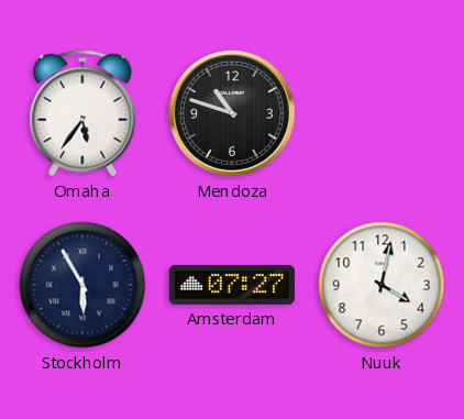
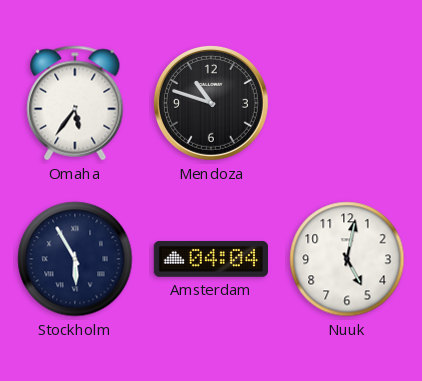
Amsterdam: 07:27 -> 04:04
Nuuk: 4:02 -> 5:02
